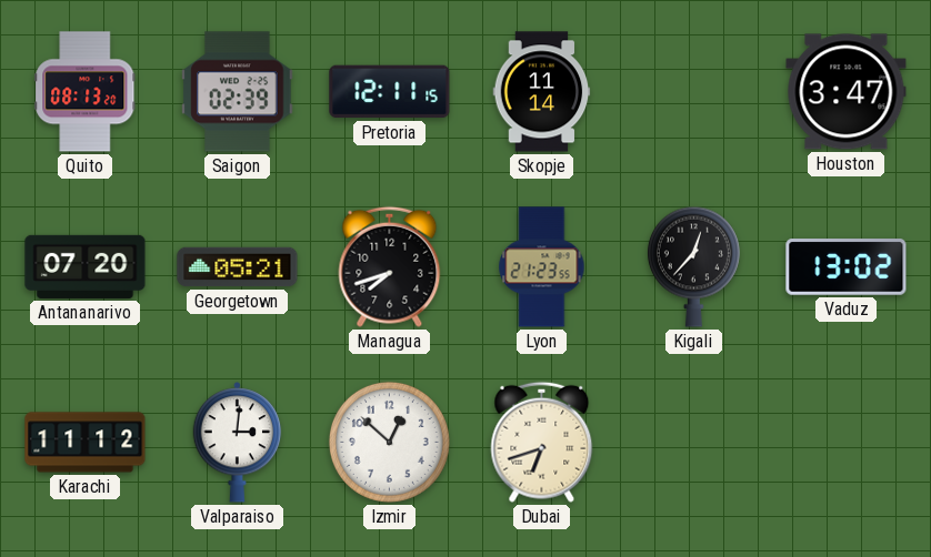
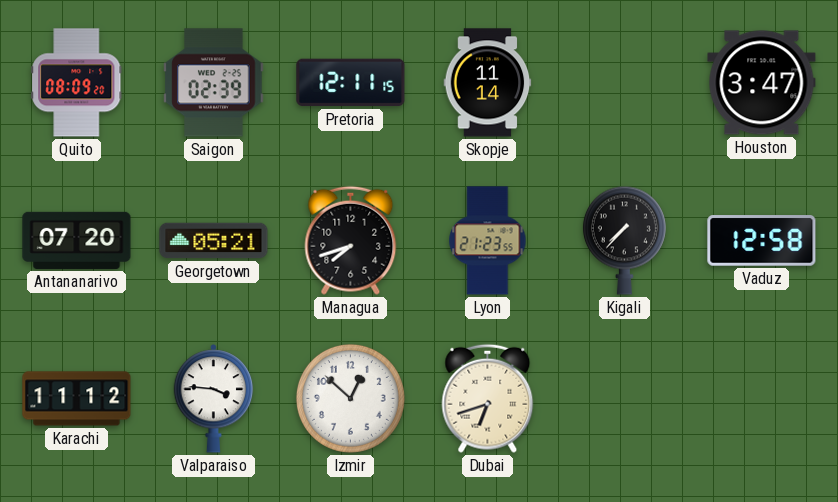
Quito: 08:13 -> 08:09
Kigali: 12:37 -> 7:37
Vaduz: 13:02 -> 12:58
Valparaiso: 3:01 -> 3:46
